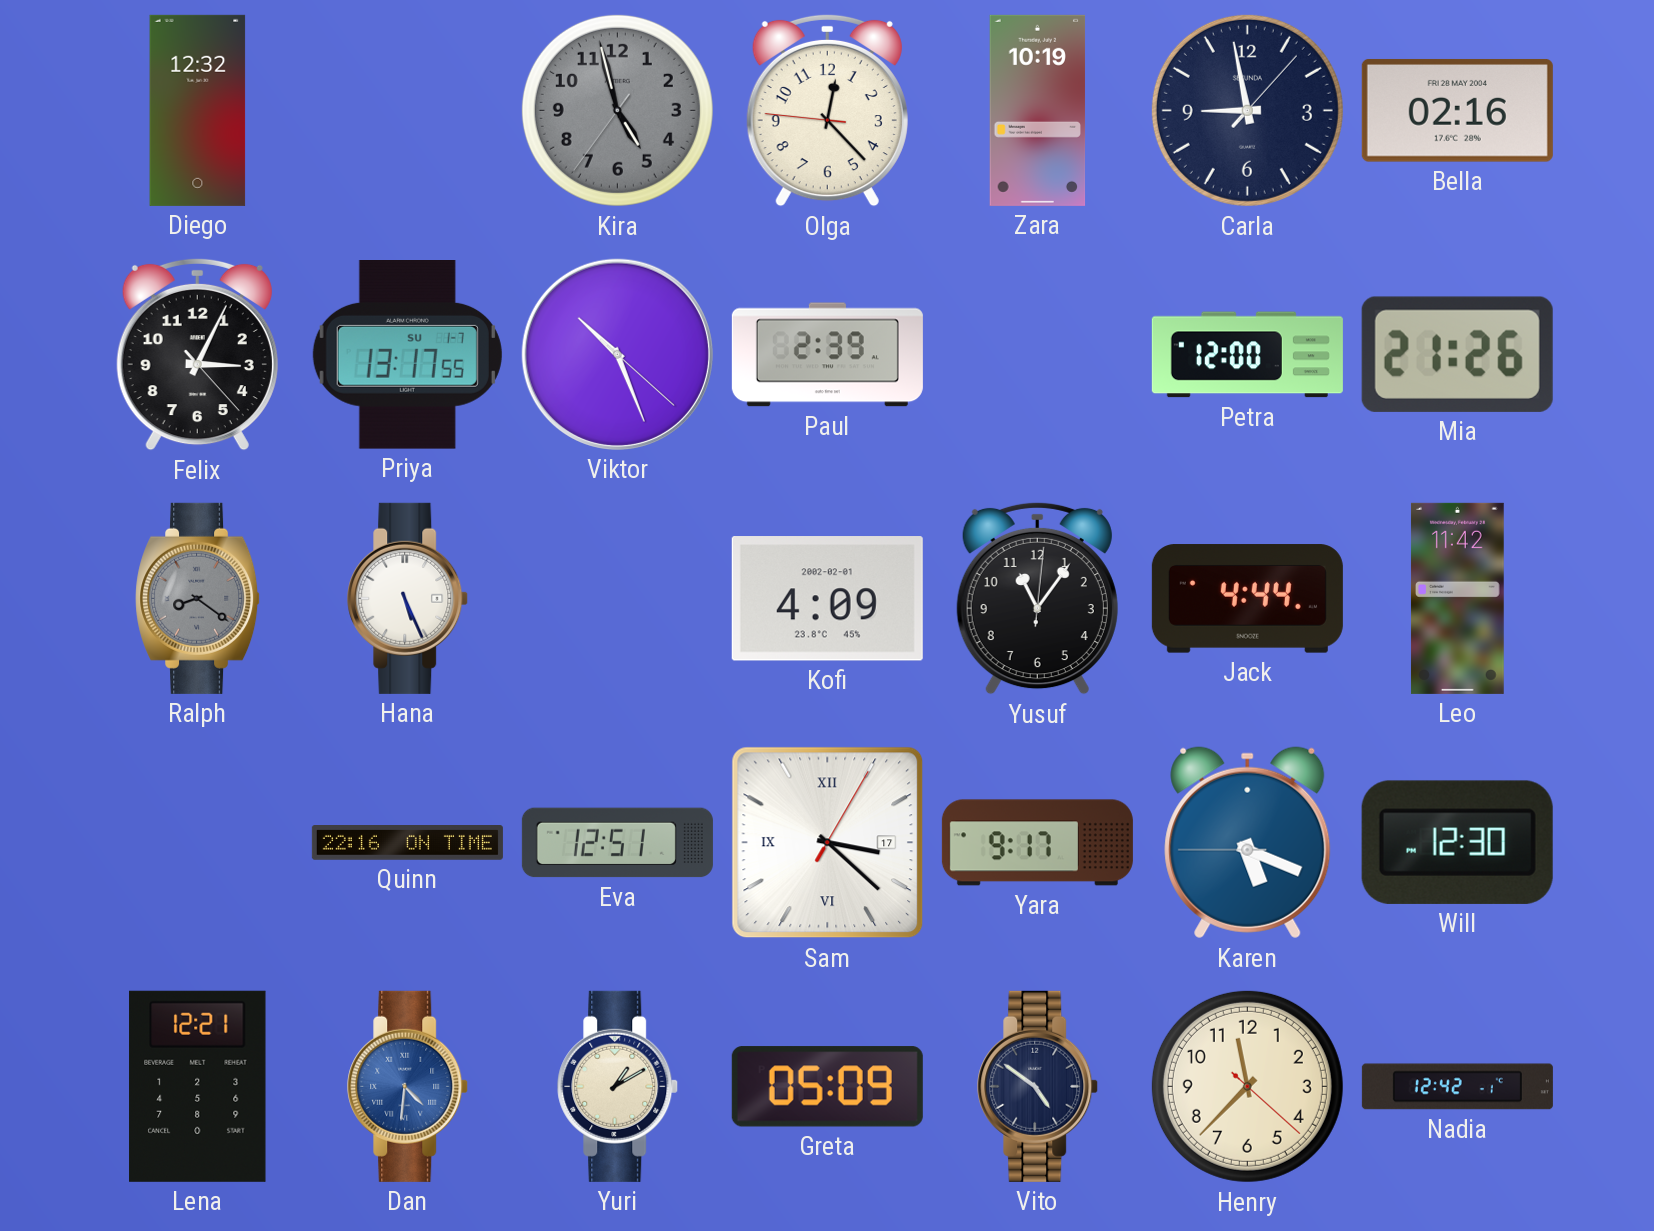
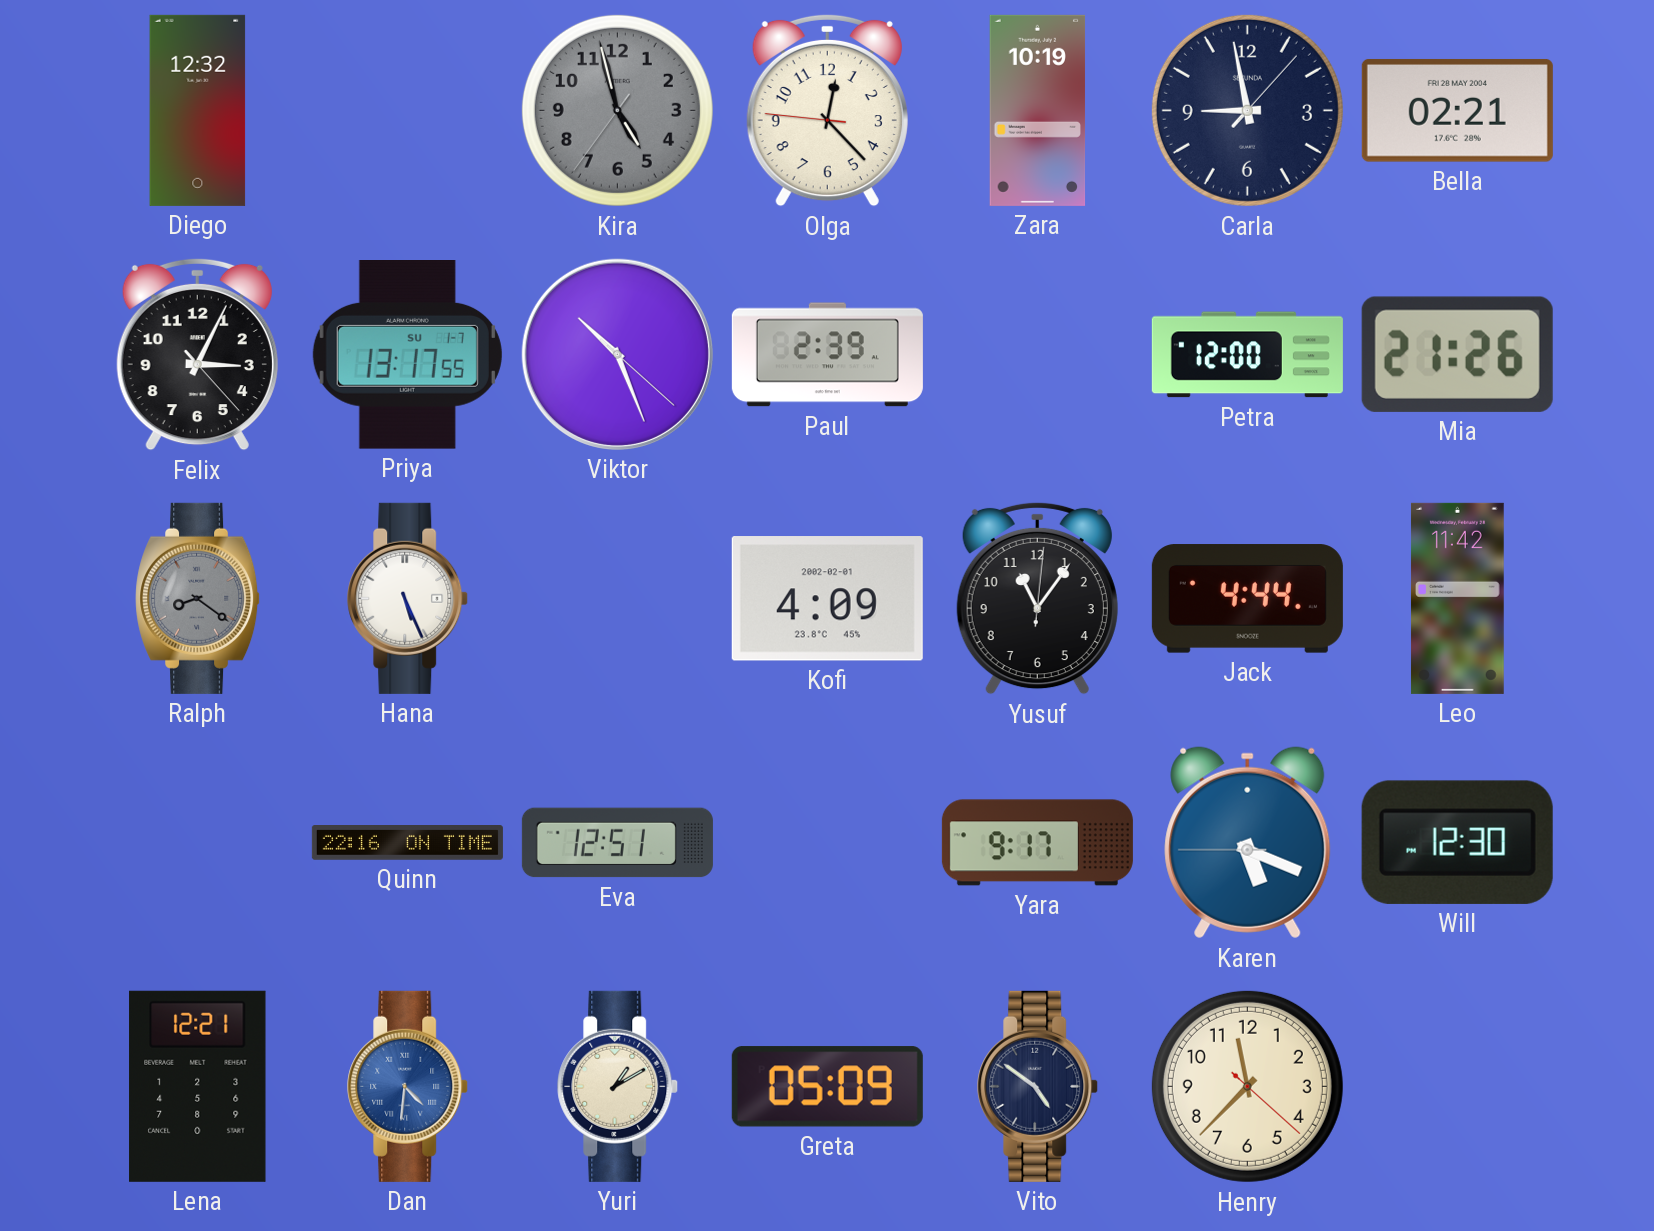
Bella: 02:16 -> 02:21
Sam: 3:22 -> none
Nadia: 12:42 -> none
